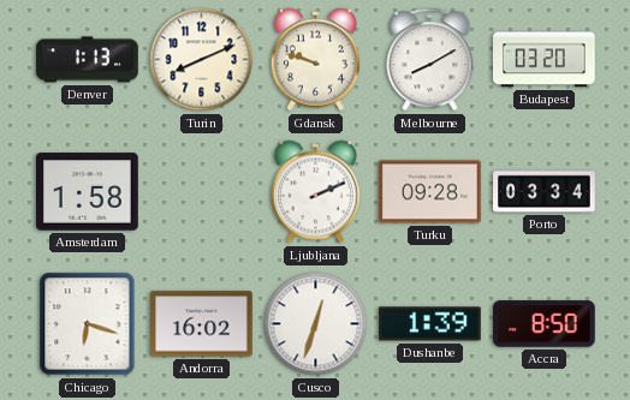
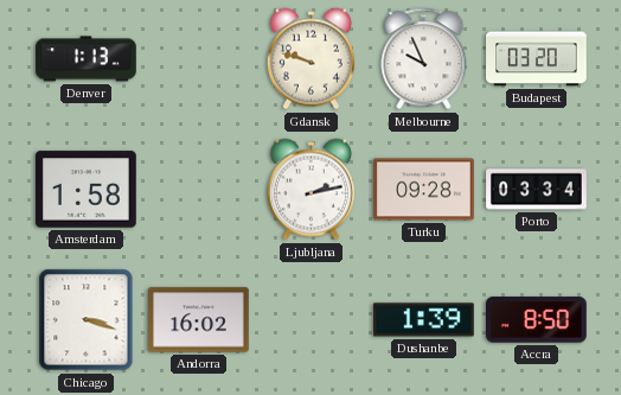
Turin: 8:11 -> none
Melbourne: 8:10 -> 9:56
Ljubljana: 2:11 -> 2:13
Chicago: 6:18 -> 3:18
Cusco: 12:33 -> none
